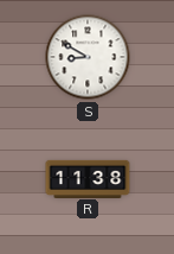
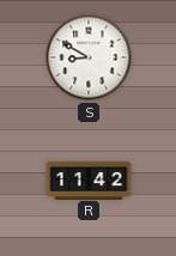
R: 11:38 -> 11:42
